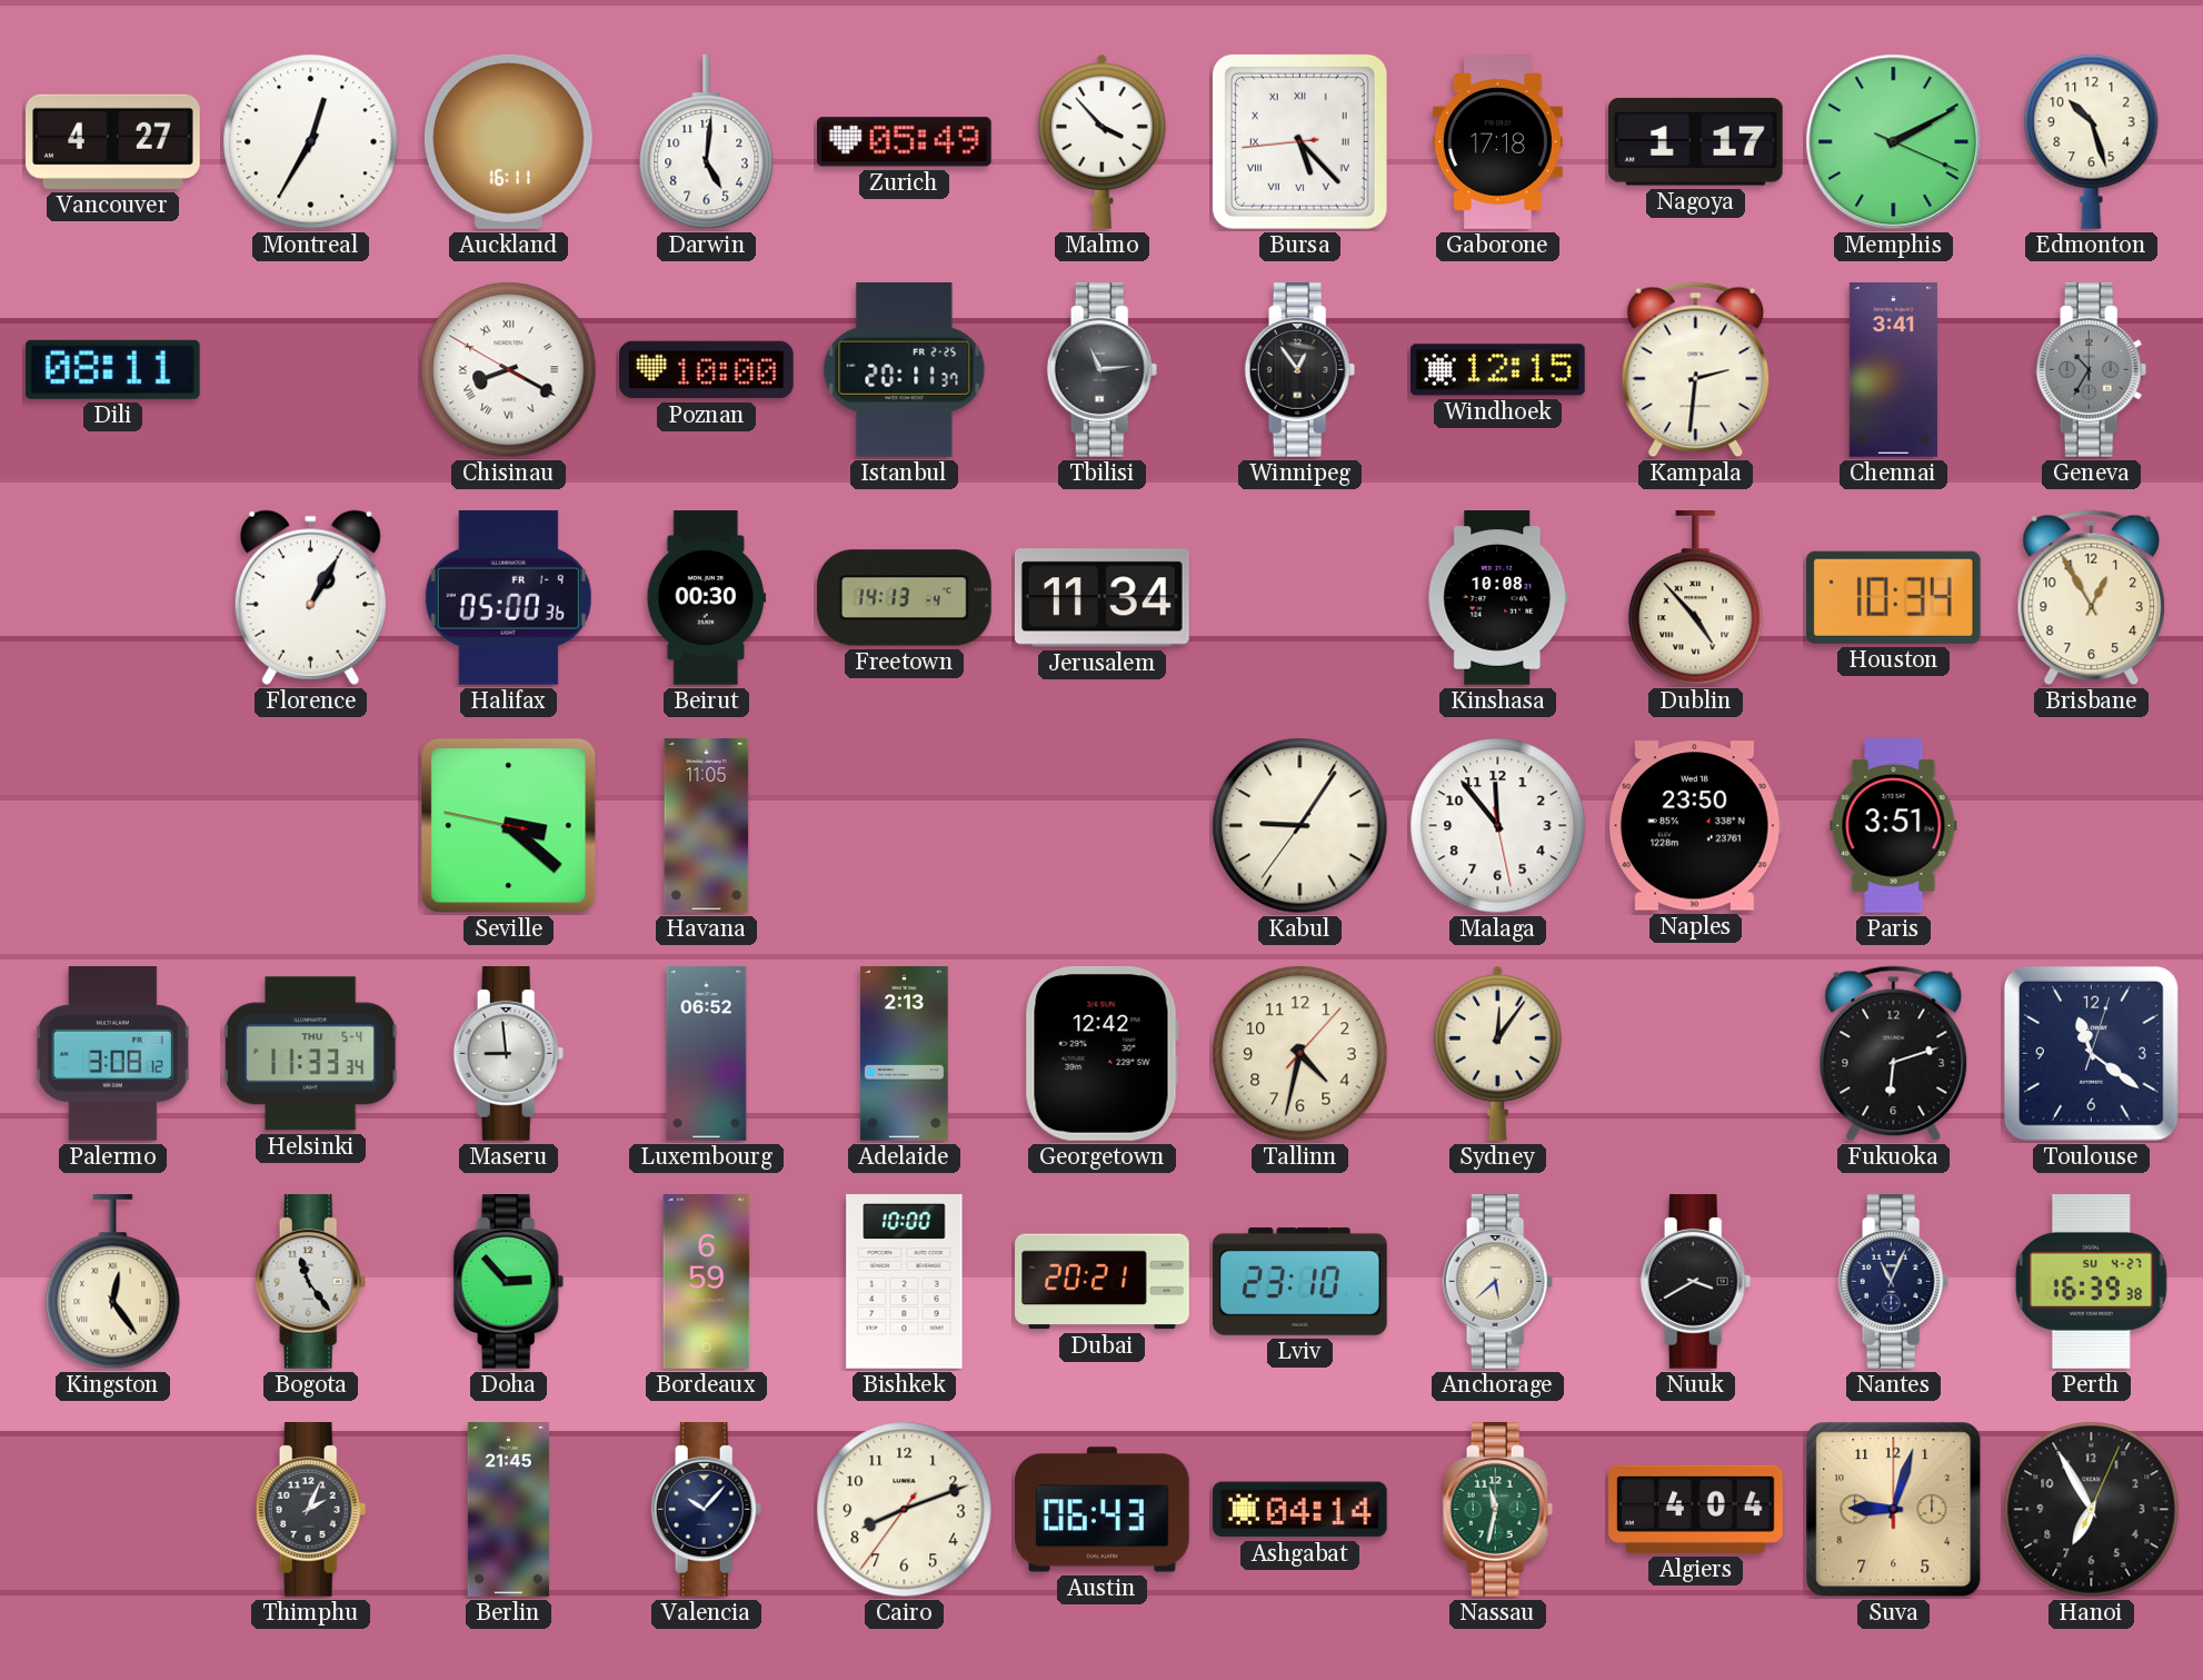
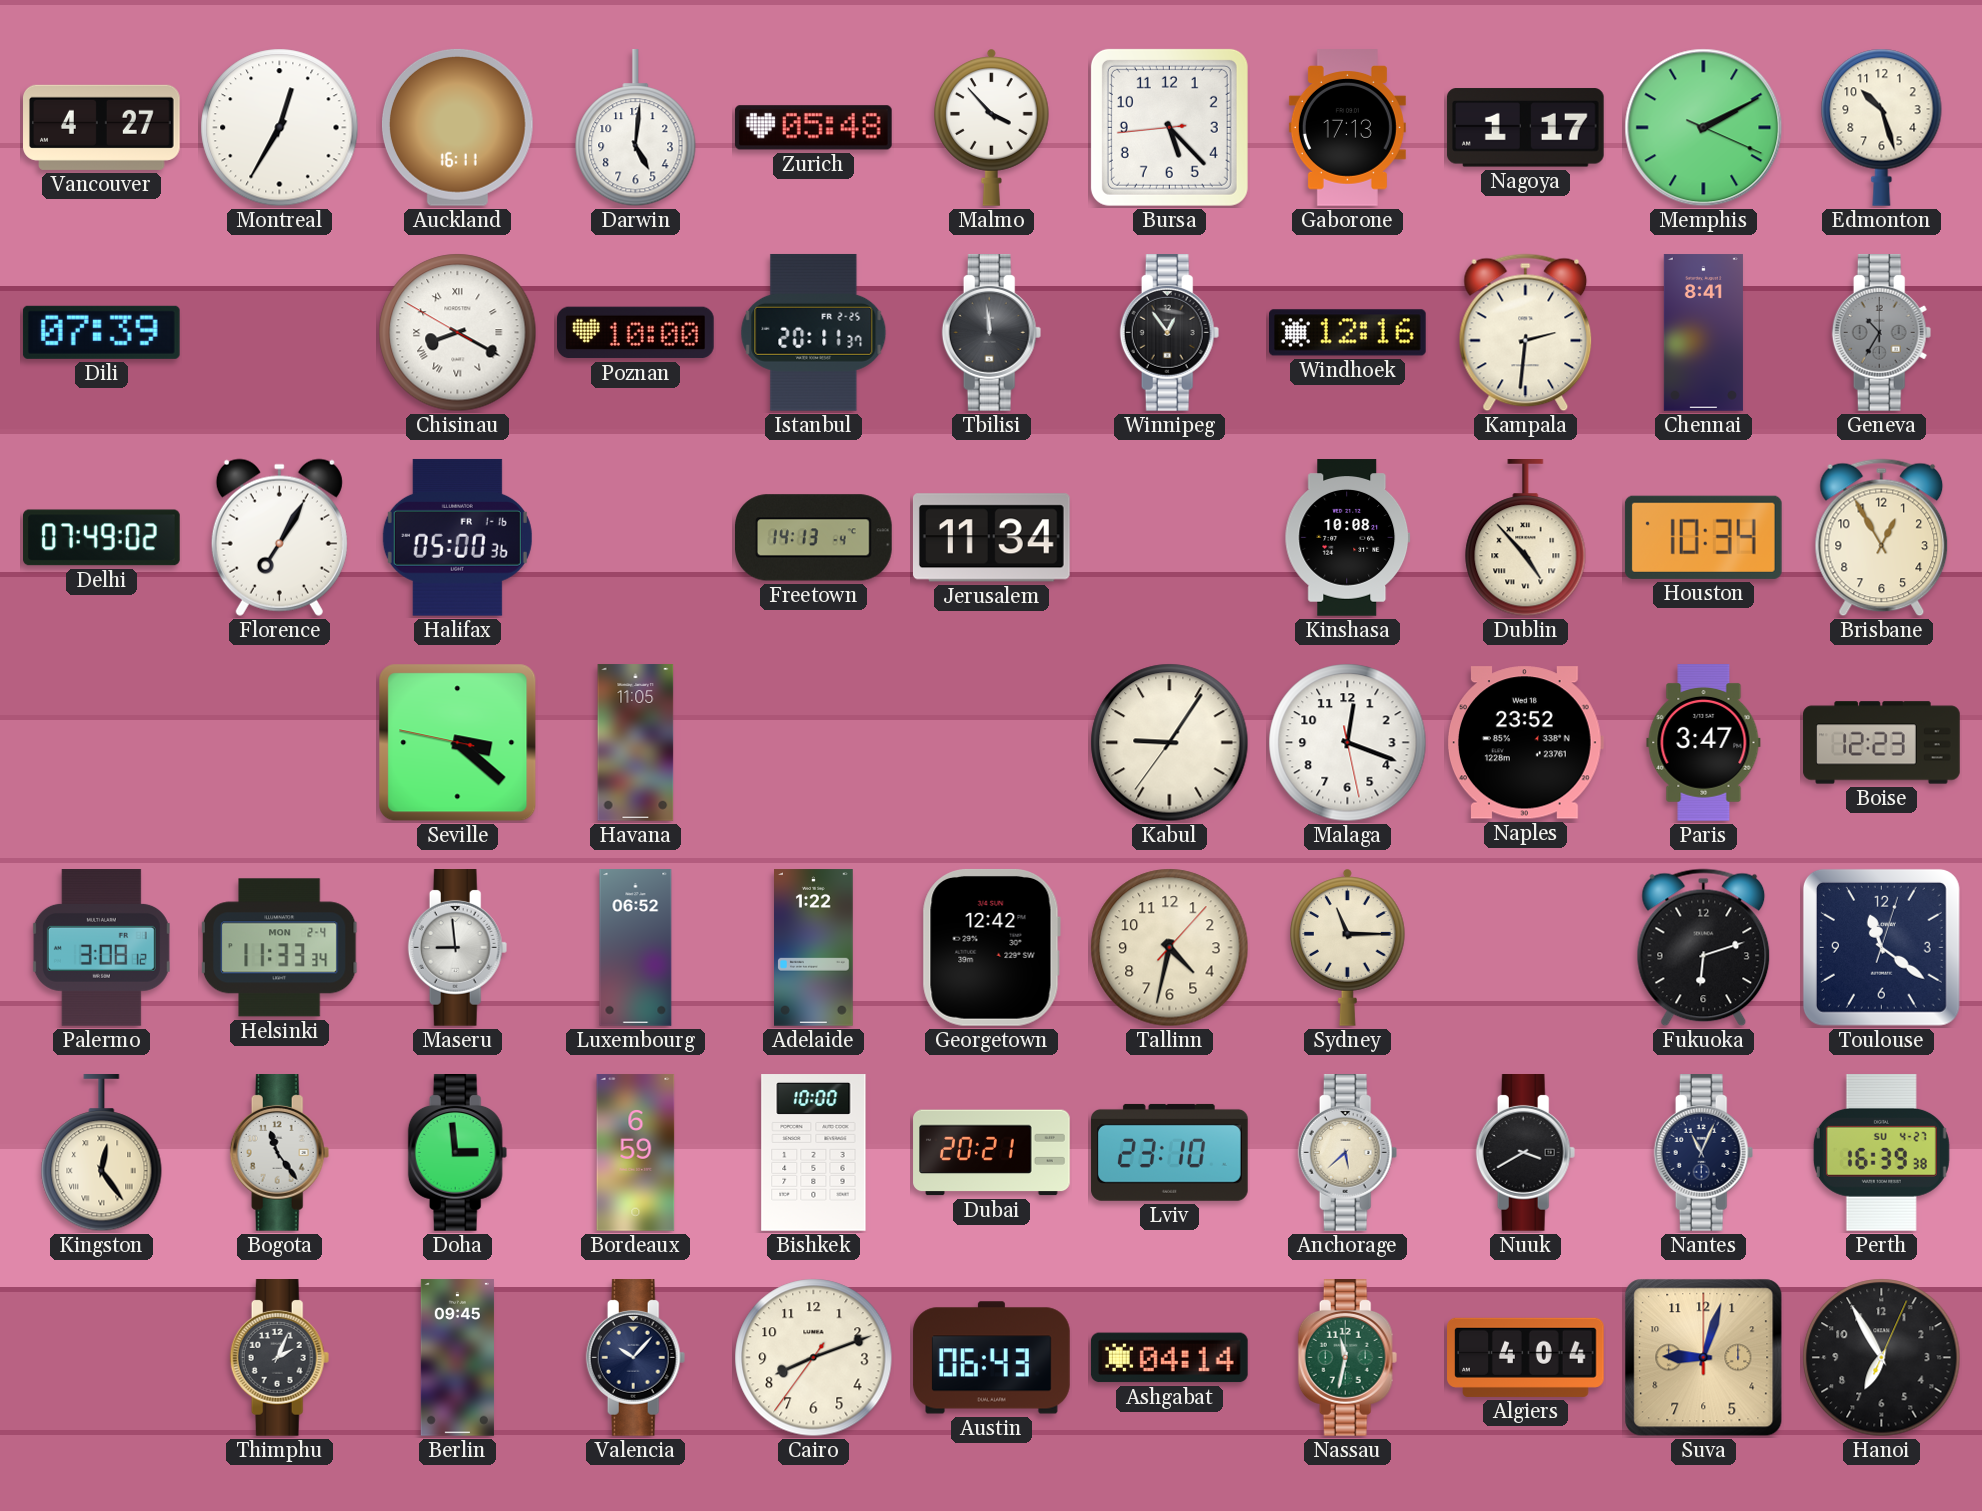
Zurich: 05:49 -> 05:48
Bursa numerals: Roman -> Arabic
Gaborone: 17:18 -> 17:13
Dili: 08:11 -> 07:39
Tbilisi: 11:14 -> 11:59
Windhoek: 12:15 -> 12:16
Chennai: 3:41 -> 8:41
Delhi: none -> 07:49
Florence: 1:05 -> 7:05
Halifax date: FR 1-9 -> FR 1-16
Beirut: 00:30 -> none
Malaga: 11:53 -> 12:18
Naples: 23:50 -> 23:52
Paris: 3:51 -> 3:47
Boise: none -> 12:23
Helsinki date: THU 5-4 -> MON 2-4
Adelaide: 2:13 -> 1:22
Sydney: 12:06 -> 11:15
Doha: 2:53 -> 2:59
Berlin: 21:45 -> 09:45
